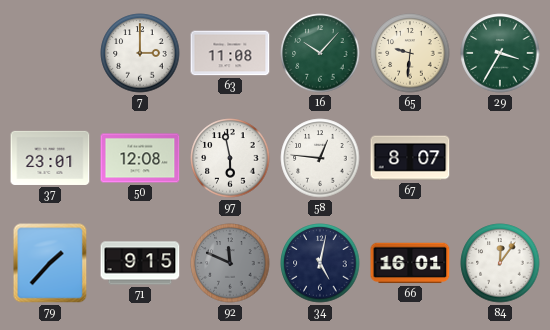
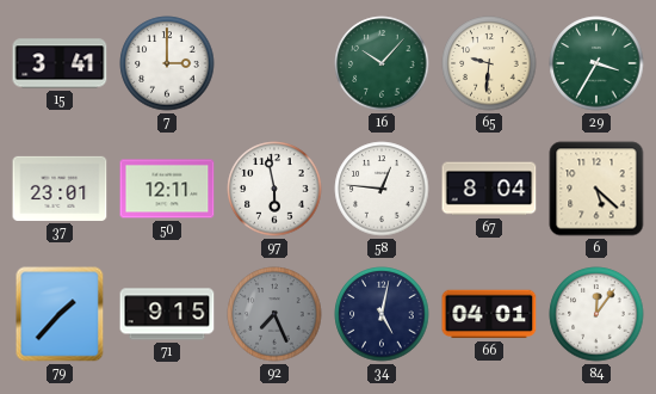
15: none -> 3:41
63: 11:08 -> none
50: 12:08 -> 12:11
67: 8:07 -> 8:04
6: none -> 5:22
92: 11:49 -> 7:26
66: 16:01 -> 04:01
